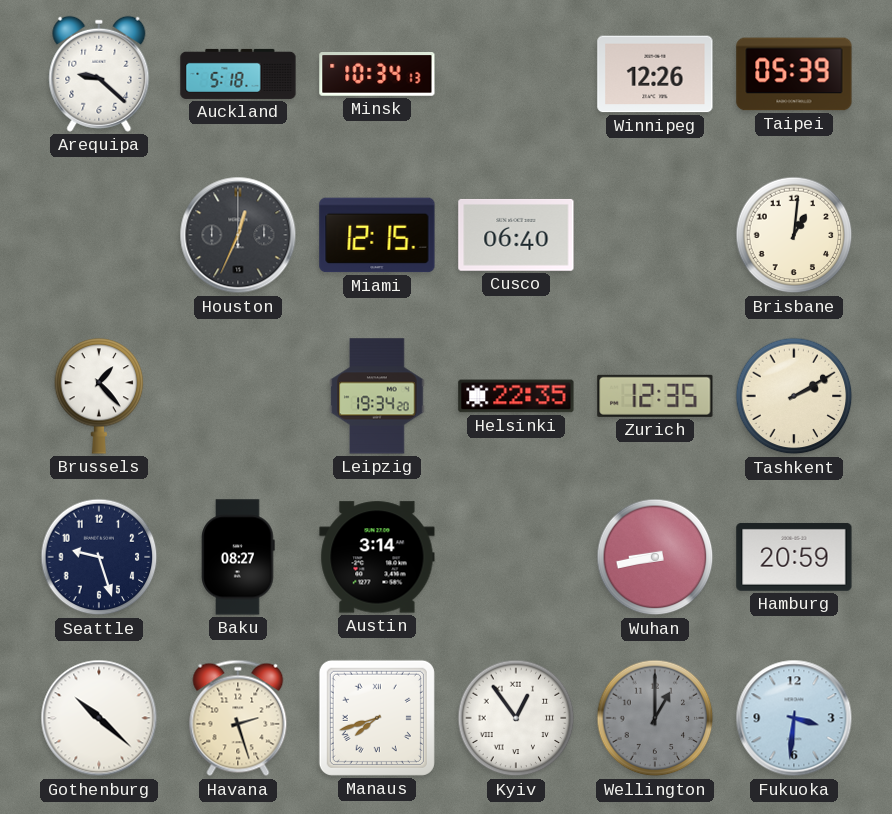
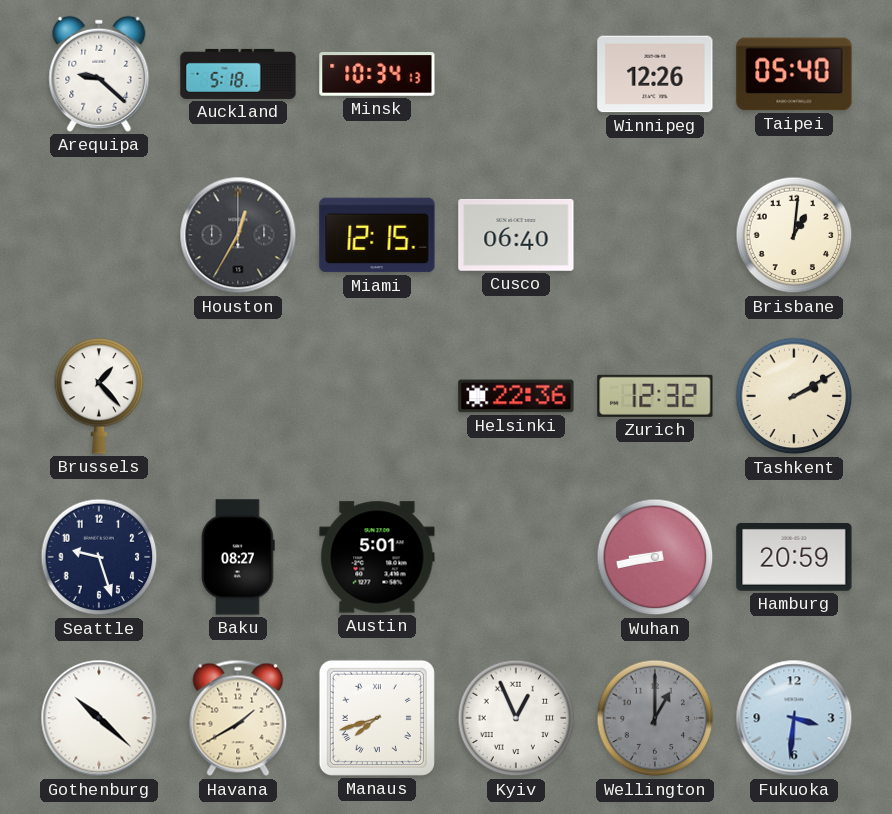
Taipei: 05:39 -> 05:40
Houston: 12:34 -> 12:35
Leipzig: 19:34 -> none
Helsinki: 22:35 -> 22:36
Zurich: 12:35 -> 12:32
Austin: 3:14 -> 5:01
Havana: 2:27 -> 1:40
Kyiv: 12:54 -> 12:56
